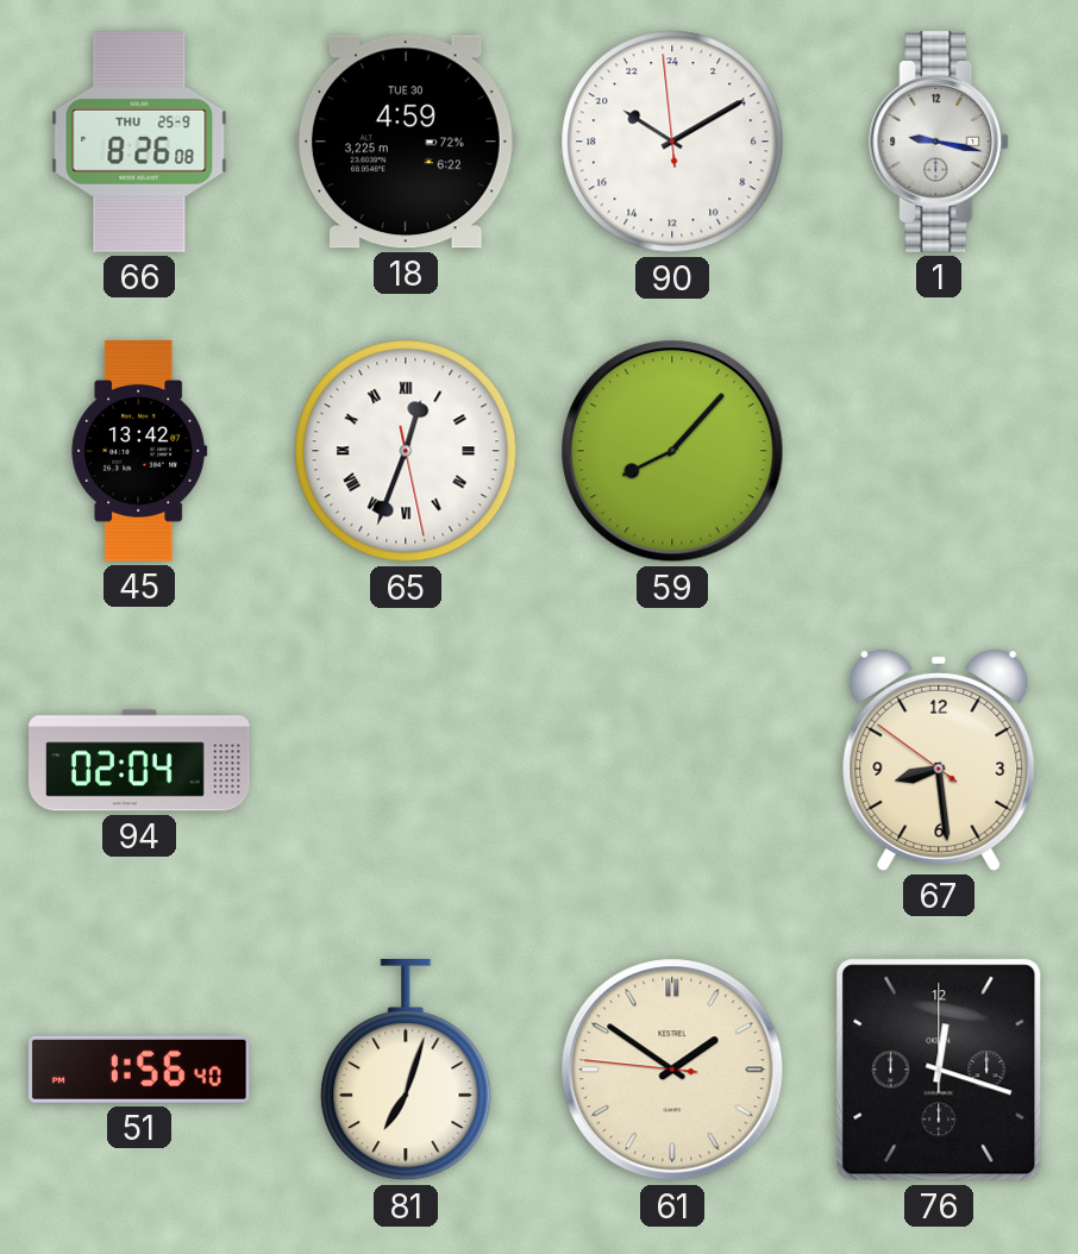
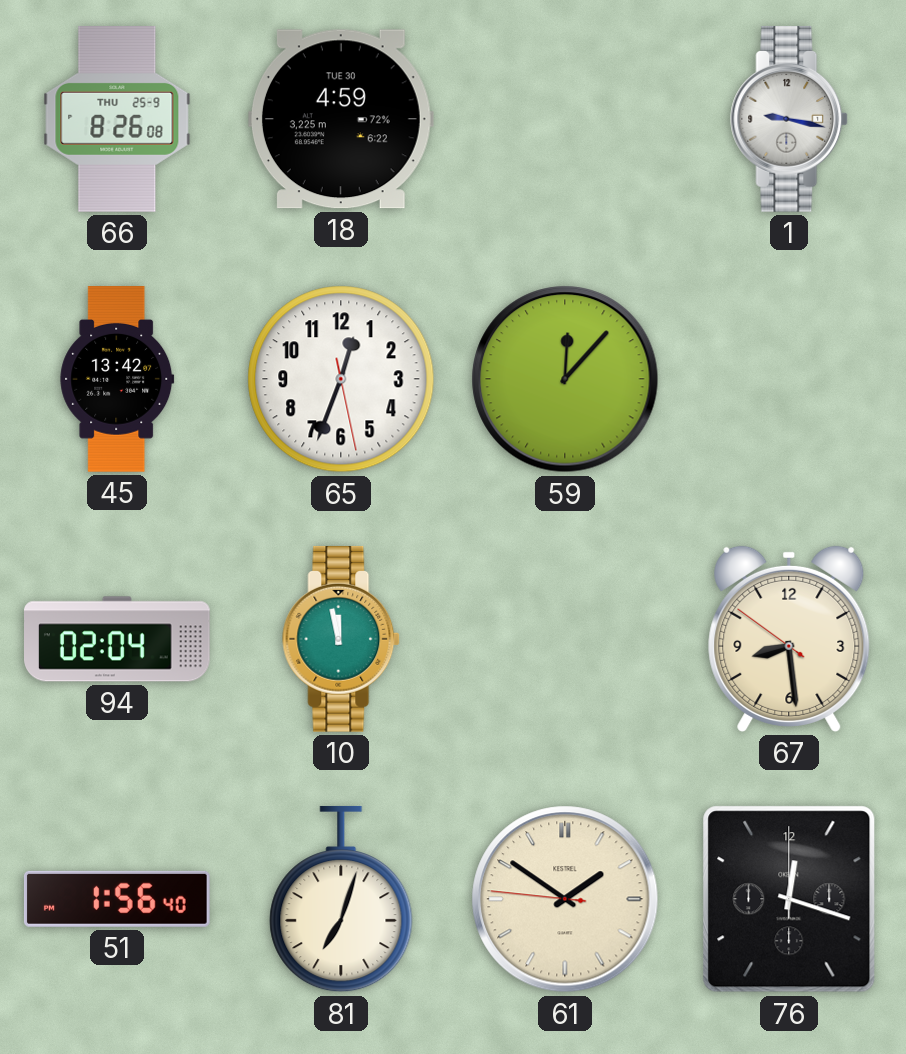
90: 20:09 -> none
65 numerals: Roman -> Arabic
59: 8:07 -> 12:07
10: none -> 11:58
